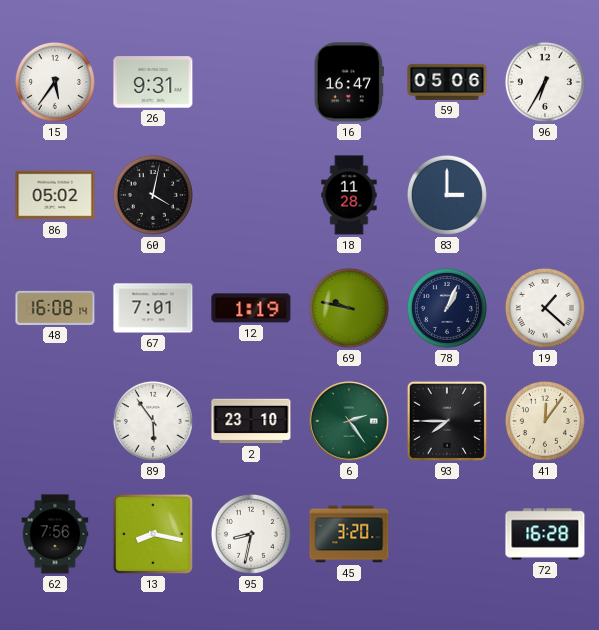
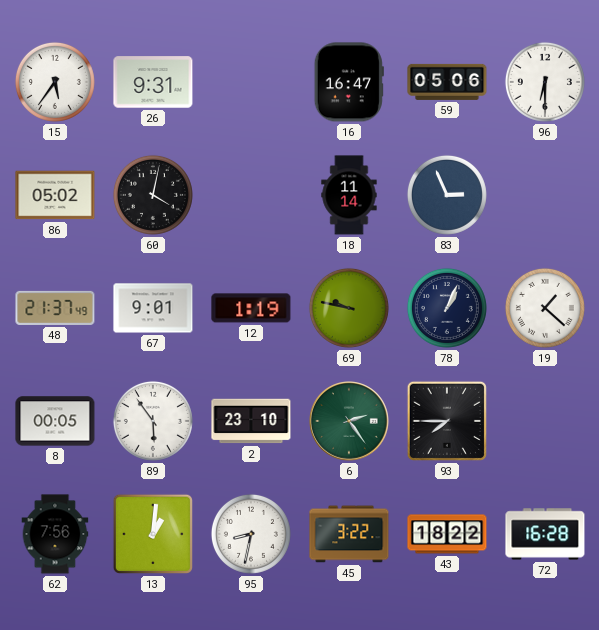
96: 6:35 -> 6:30
18: 11:28 -> 11:14
83: 3:00 -> 2:56
48: 16:08 -> 21:37
67: 7:01 -> 9:01
8: none -> 00:05
41: 12:06 -> none
13: 8:17 -> 1:01
45: 3:20 -> 3:22
43: none -> 18:22
